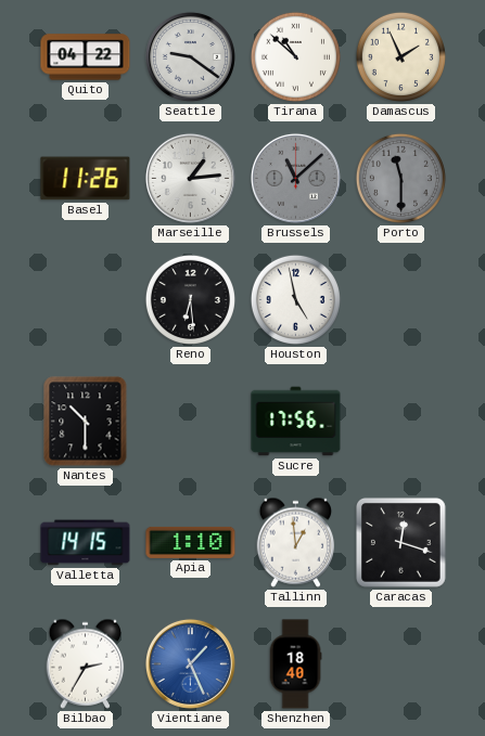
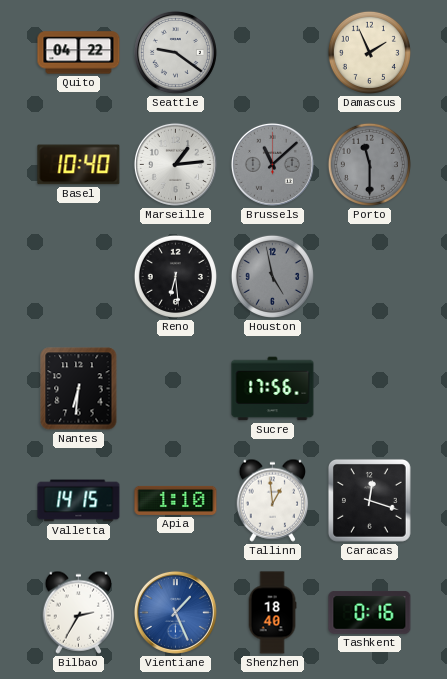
Tirana: 10:52 -> none
Basel: 11:26 -> 10:40
Houston dial: white -> grey
Nantes: 10:30 -> 6:31
Tashkent: none -> 0:16
